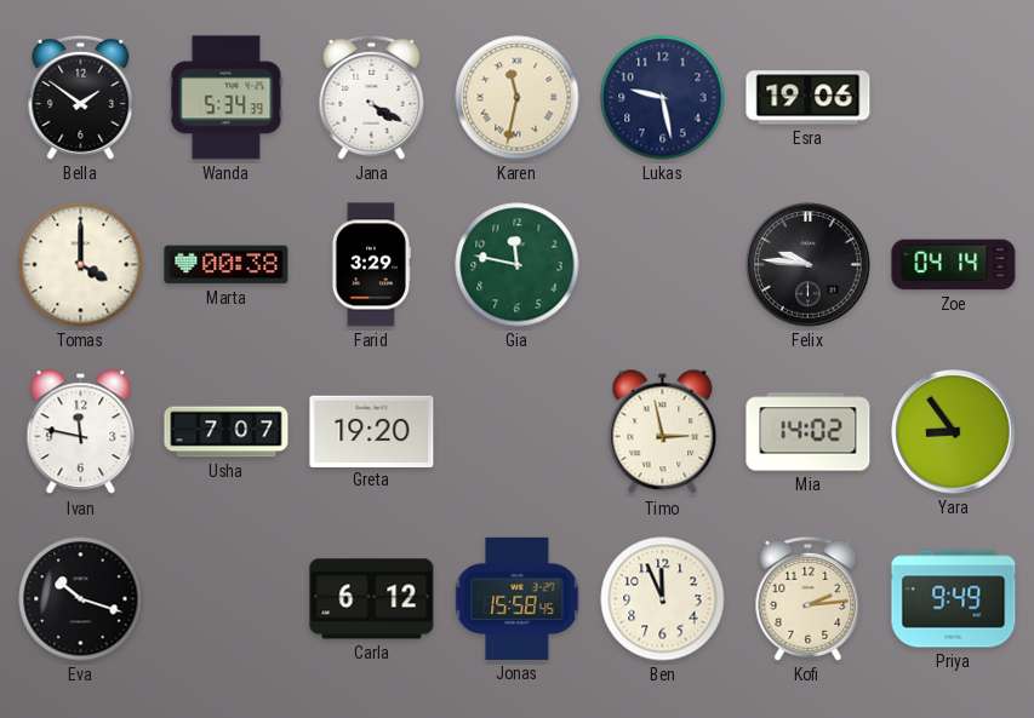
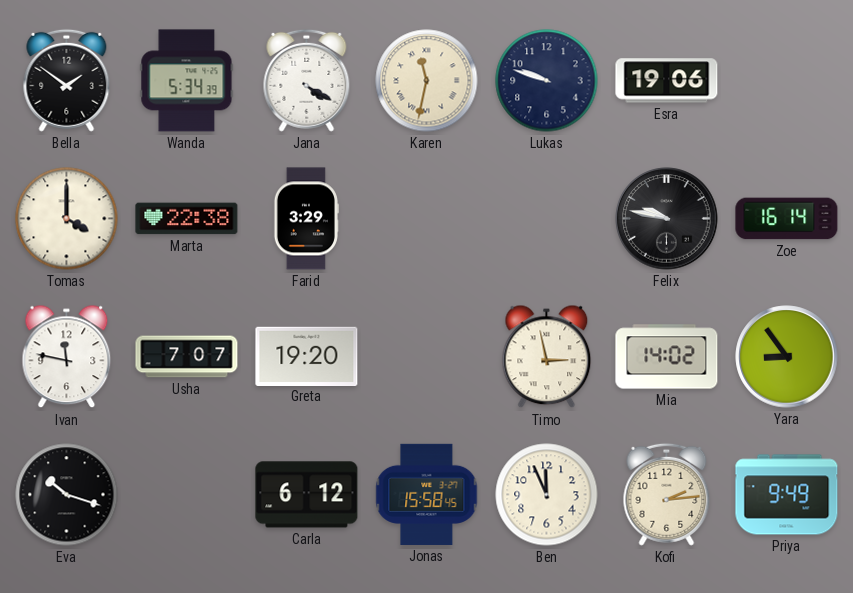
Lukas: 9:28 -> 9:48
Marta: 00:38 -> 22:38
Gia: 11:47 -> none
Felix: 9:46 -> 9:47
Zoe: 04:14 -> 16:14
